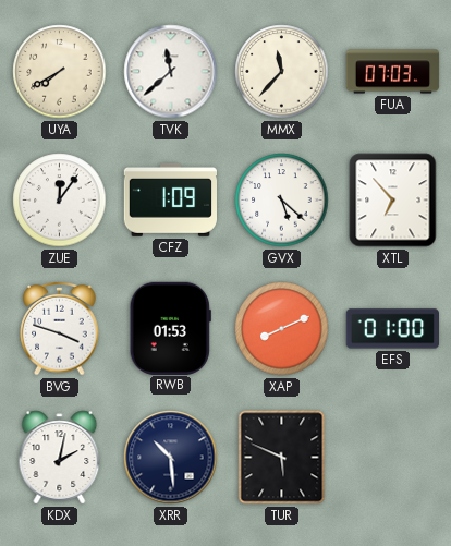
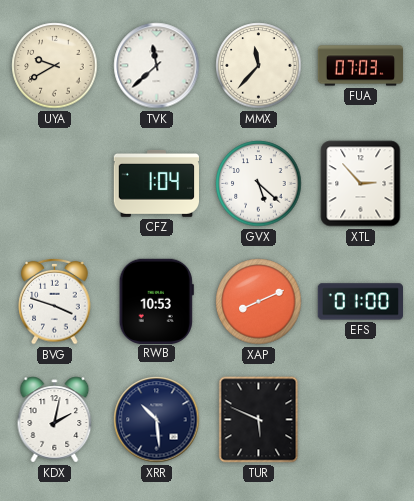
UYA: 7:40 -> 9:40
ZUE: 12:06 -> none
CFZ: 1:09 -> 1:04
XTL: 6:53 -> 2:53
RWB: 01:53 -> 10:53
